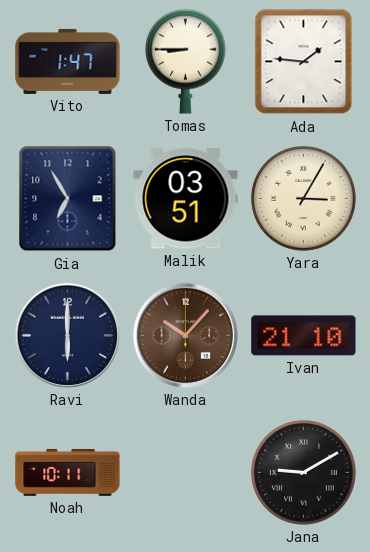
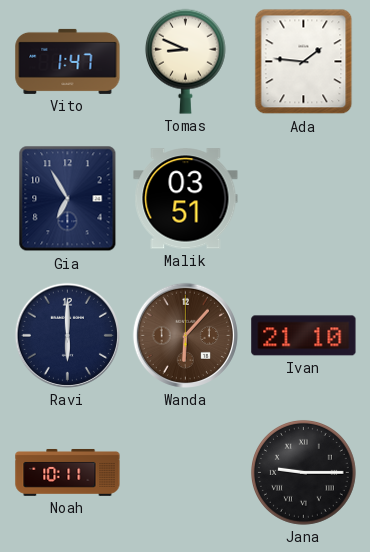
Tomas: 8:45 -> 8:49
Yara: 3:05 -> none
Wanda: 10:07 -> 6:07
Jana: 9:10 -> 9:15
